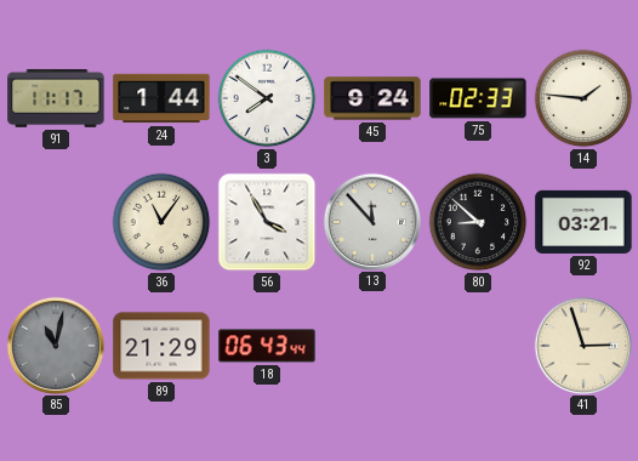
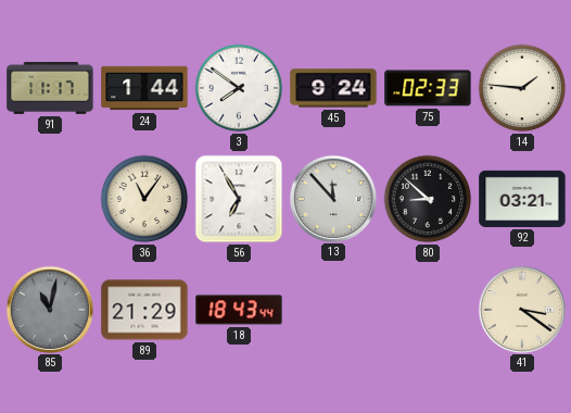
56: 3:55 -> 6:55
18: 06:43 -> 18:43
41: 2:57 -> 3:21
